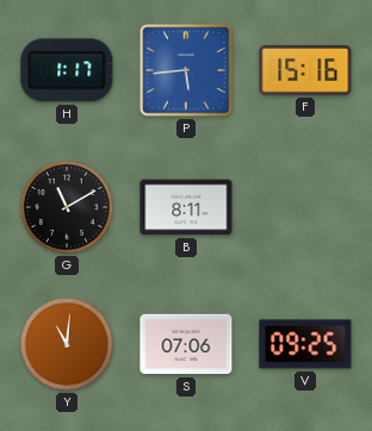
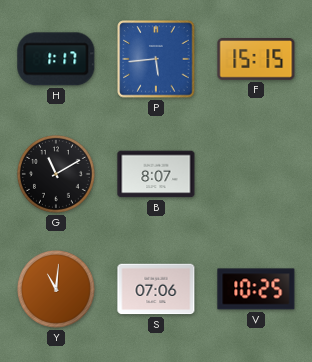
F: 15:16 -> 15:15
B: 8:11 -> 8:07
V: 09:25 -> 10:25
